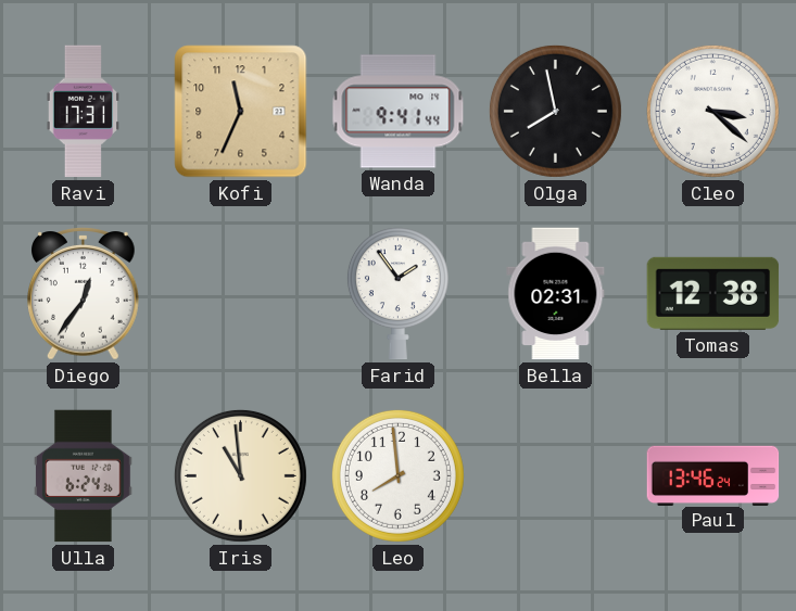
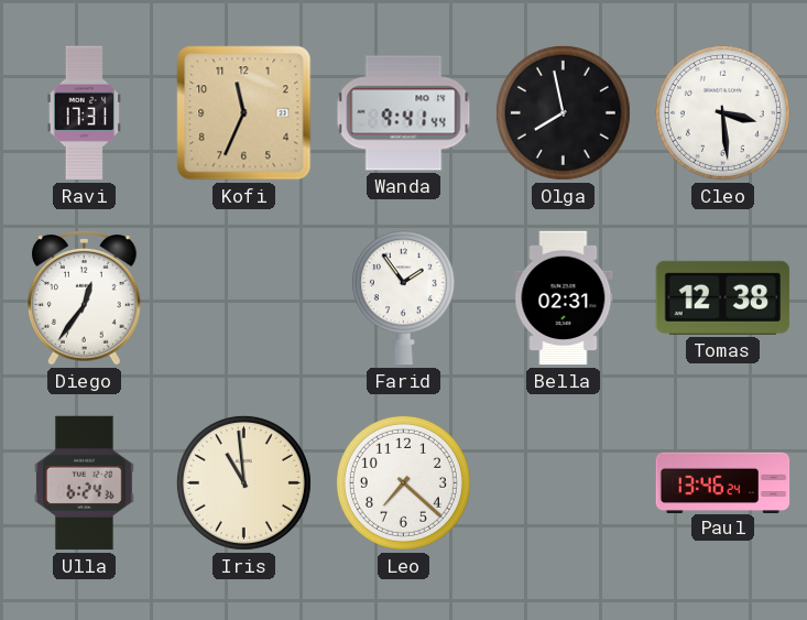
Cleo: 3:22 -> 3:29
Leo: 7:59 -> 7:22
